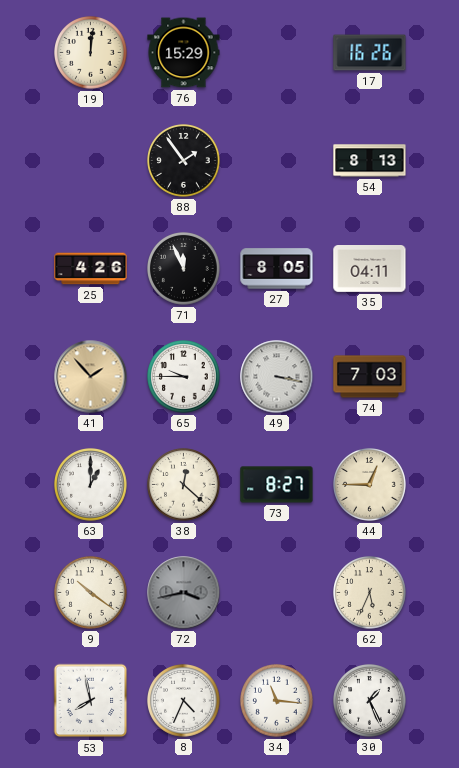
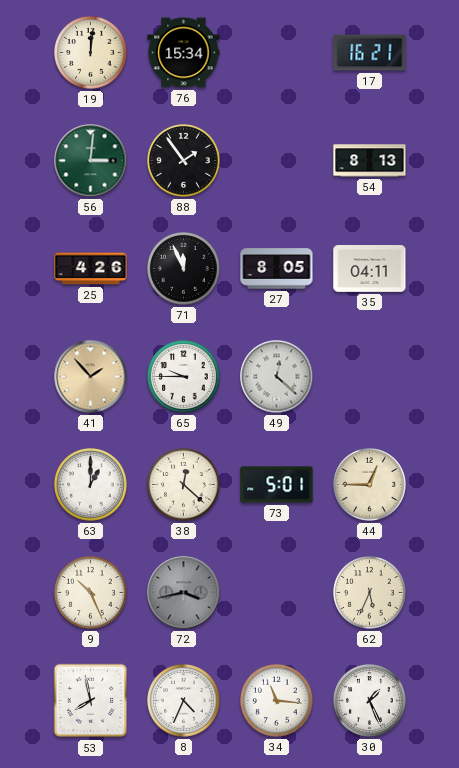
76: 15:29 -> 15:34
17: 16:26 -> 16:21
56: none -> 3:01
49: 3:17 -> 12:22
74: 7:03 -> none
73: 8:27 -> 5:01
9: 10:21 -> 10:26
